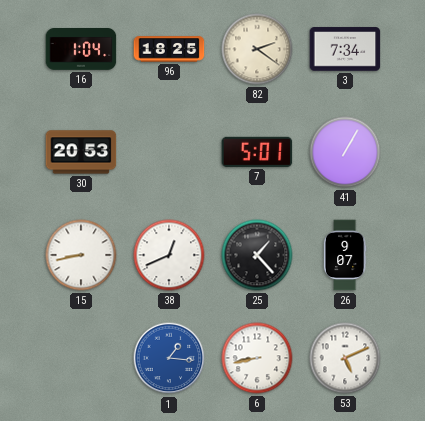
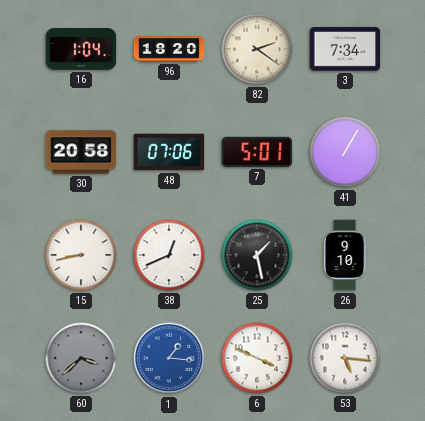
96: 18:25 -> 18:20
30: 20:53 -> 20:58
48: none -> 07:06
25: 1:23 -> 1:28
26: 9:07 -> 9:10
60: none -> 3:38
6: 8:43 -> 3:49
53: 5:11 -> 5:16
